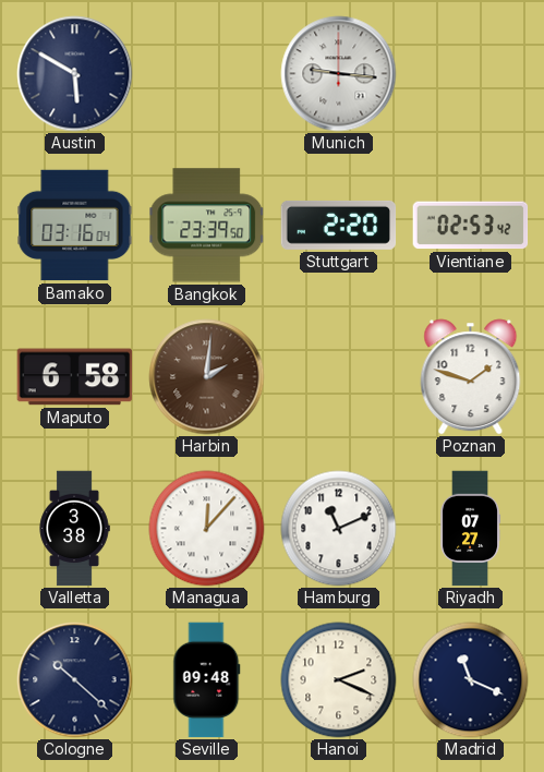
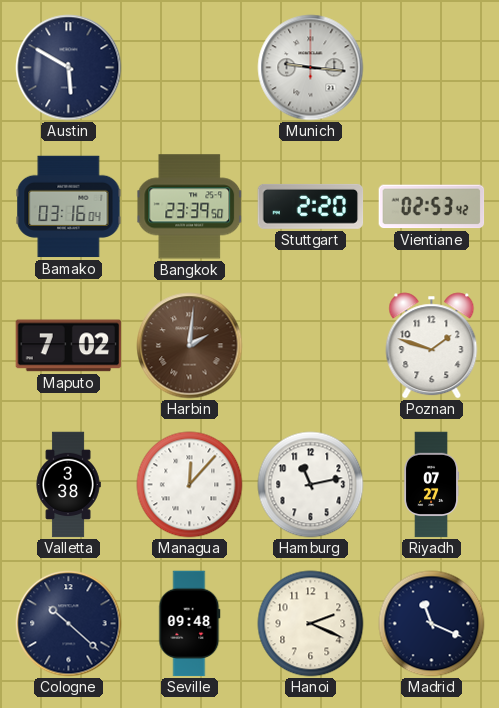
Maputo: 6:58 -> 7:02
Hamburg: 11:11 -> 11:13
